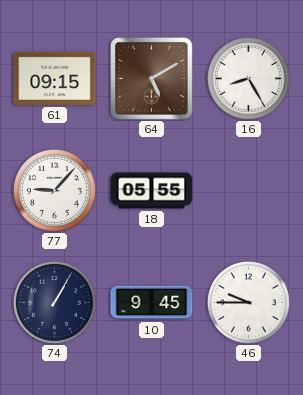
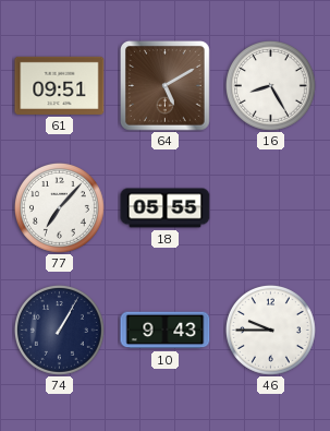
61: 09:15 -> 09:51
77: 9:07 -> 7:07
10: 9:45 -> 9:43
